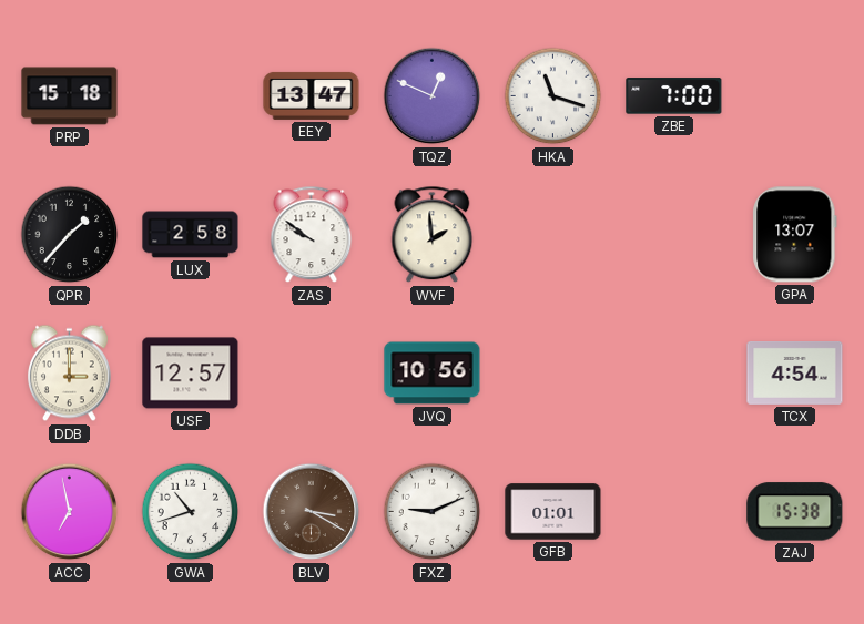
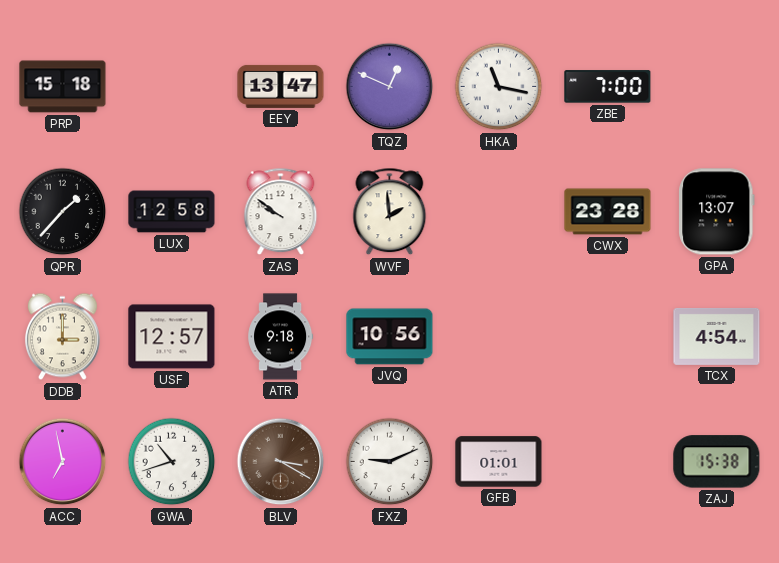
HKA: 11:18 -> 11:17
LUX: 2:58 -> 12:58
CWX: none -> 23:28
ATR: none -> 9:18
